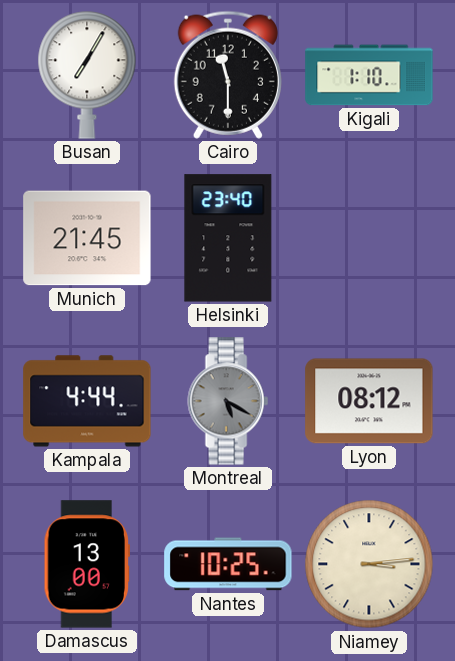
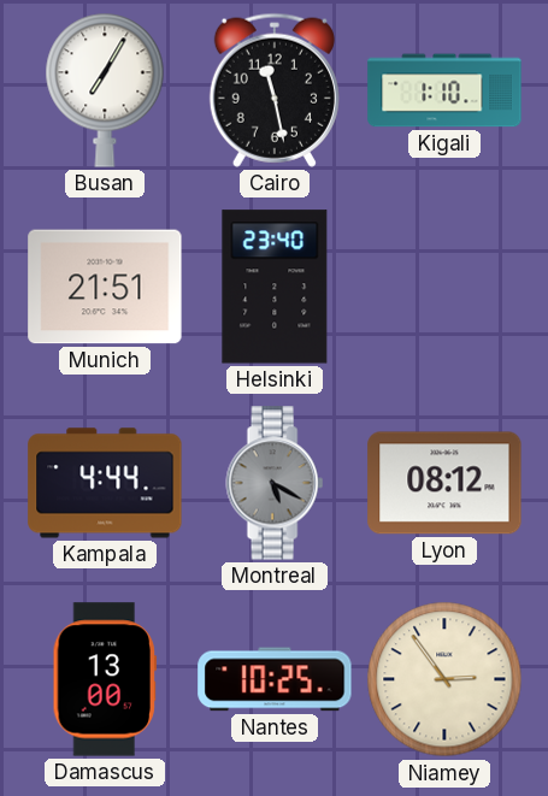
Cairo: 11:30 -> 11:28
Munich: 21:45 -> 21:51
Niamey: 3:14 -> 2:54
